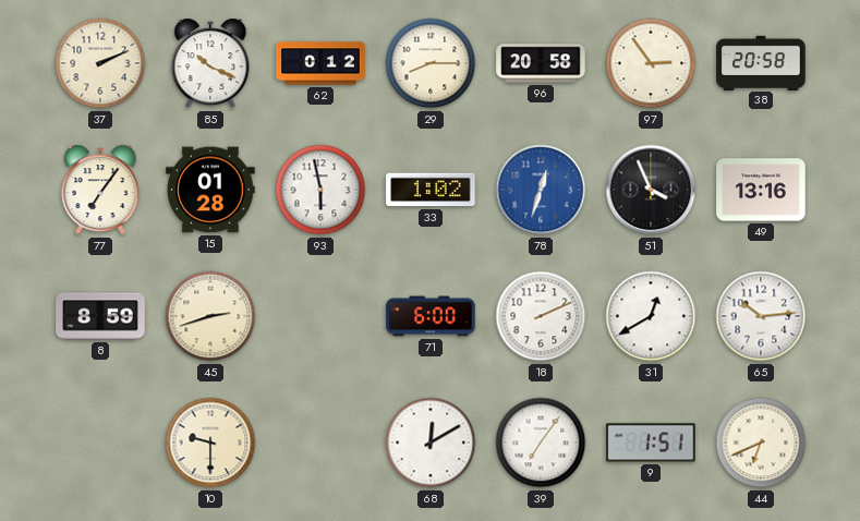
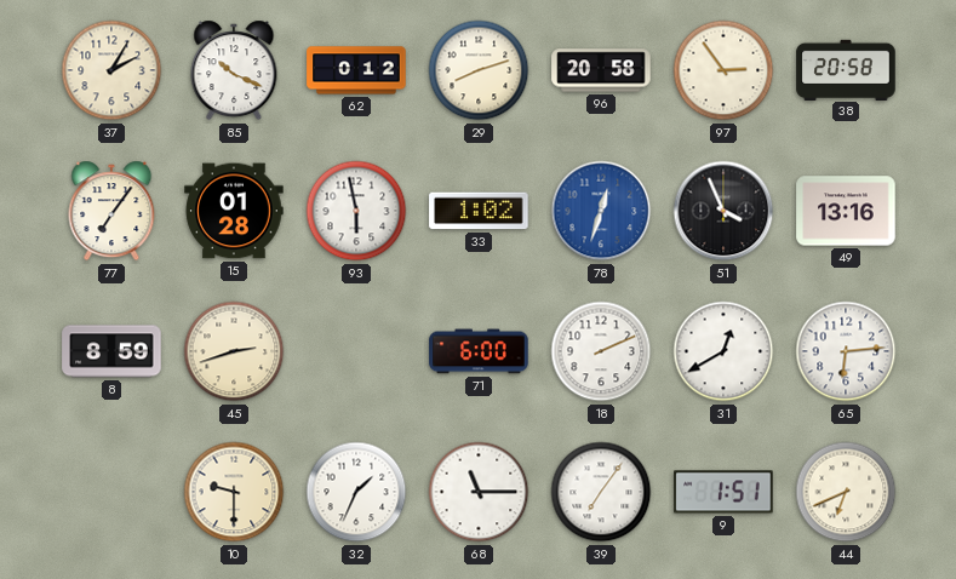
37: 2:11 -> 2:05
29: 8:15 -> 8:12
65: 10:14 -> 6:14
32: none -> 1:34
68: 12:10 -> 11:15
